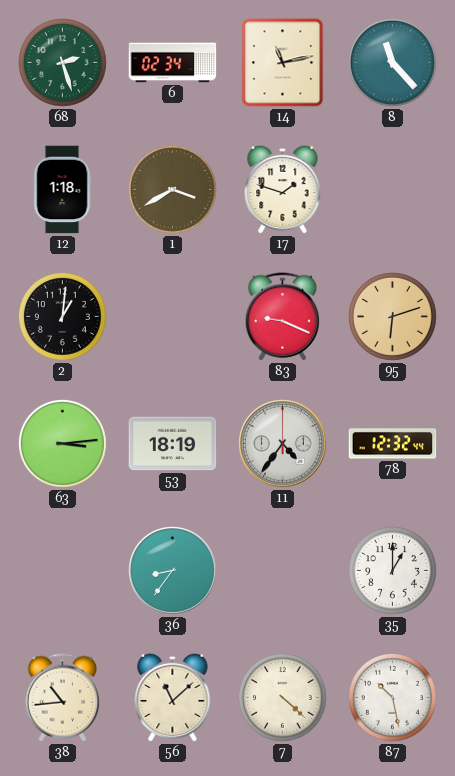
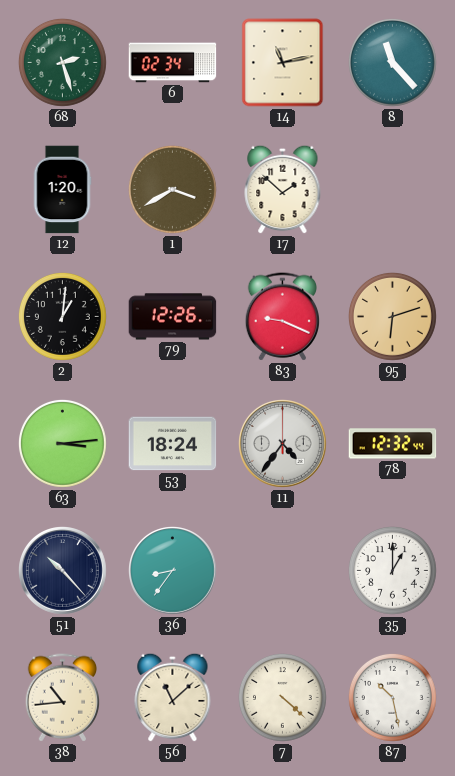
12: 1:18 -> 1:20
17: 1:48 -> 1:52
79: none -> 12:26
53: 18:19 -> 18:24
51: none -> 10:23
